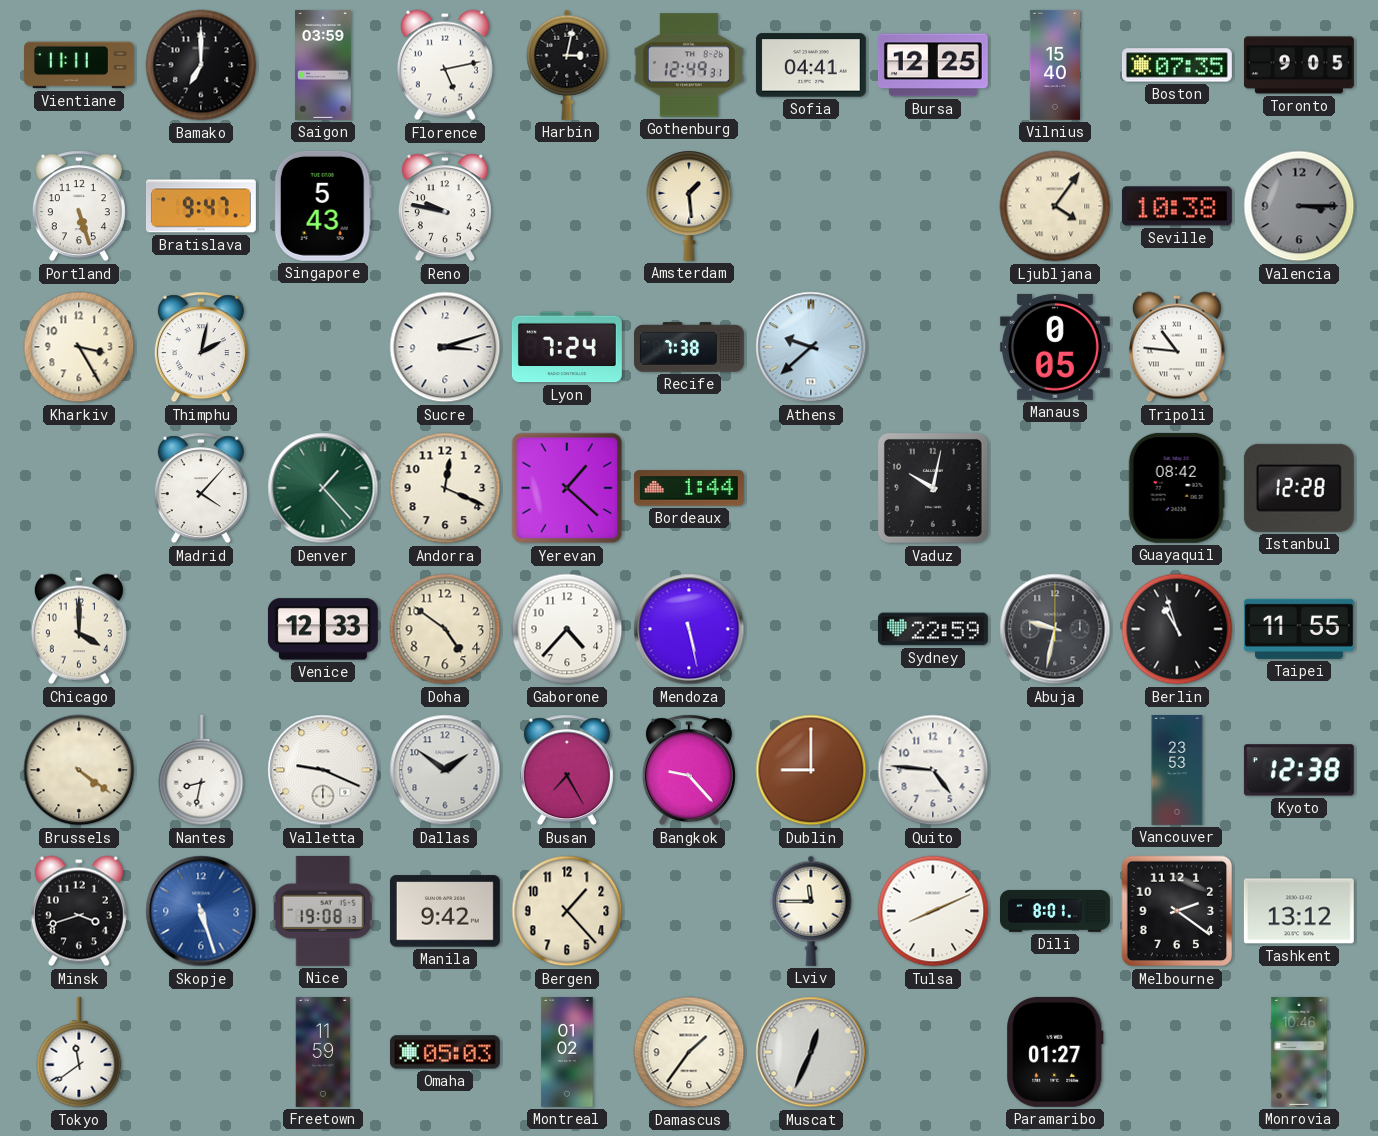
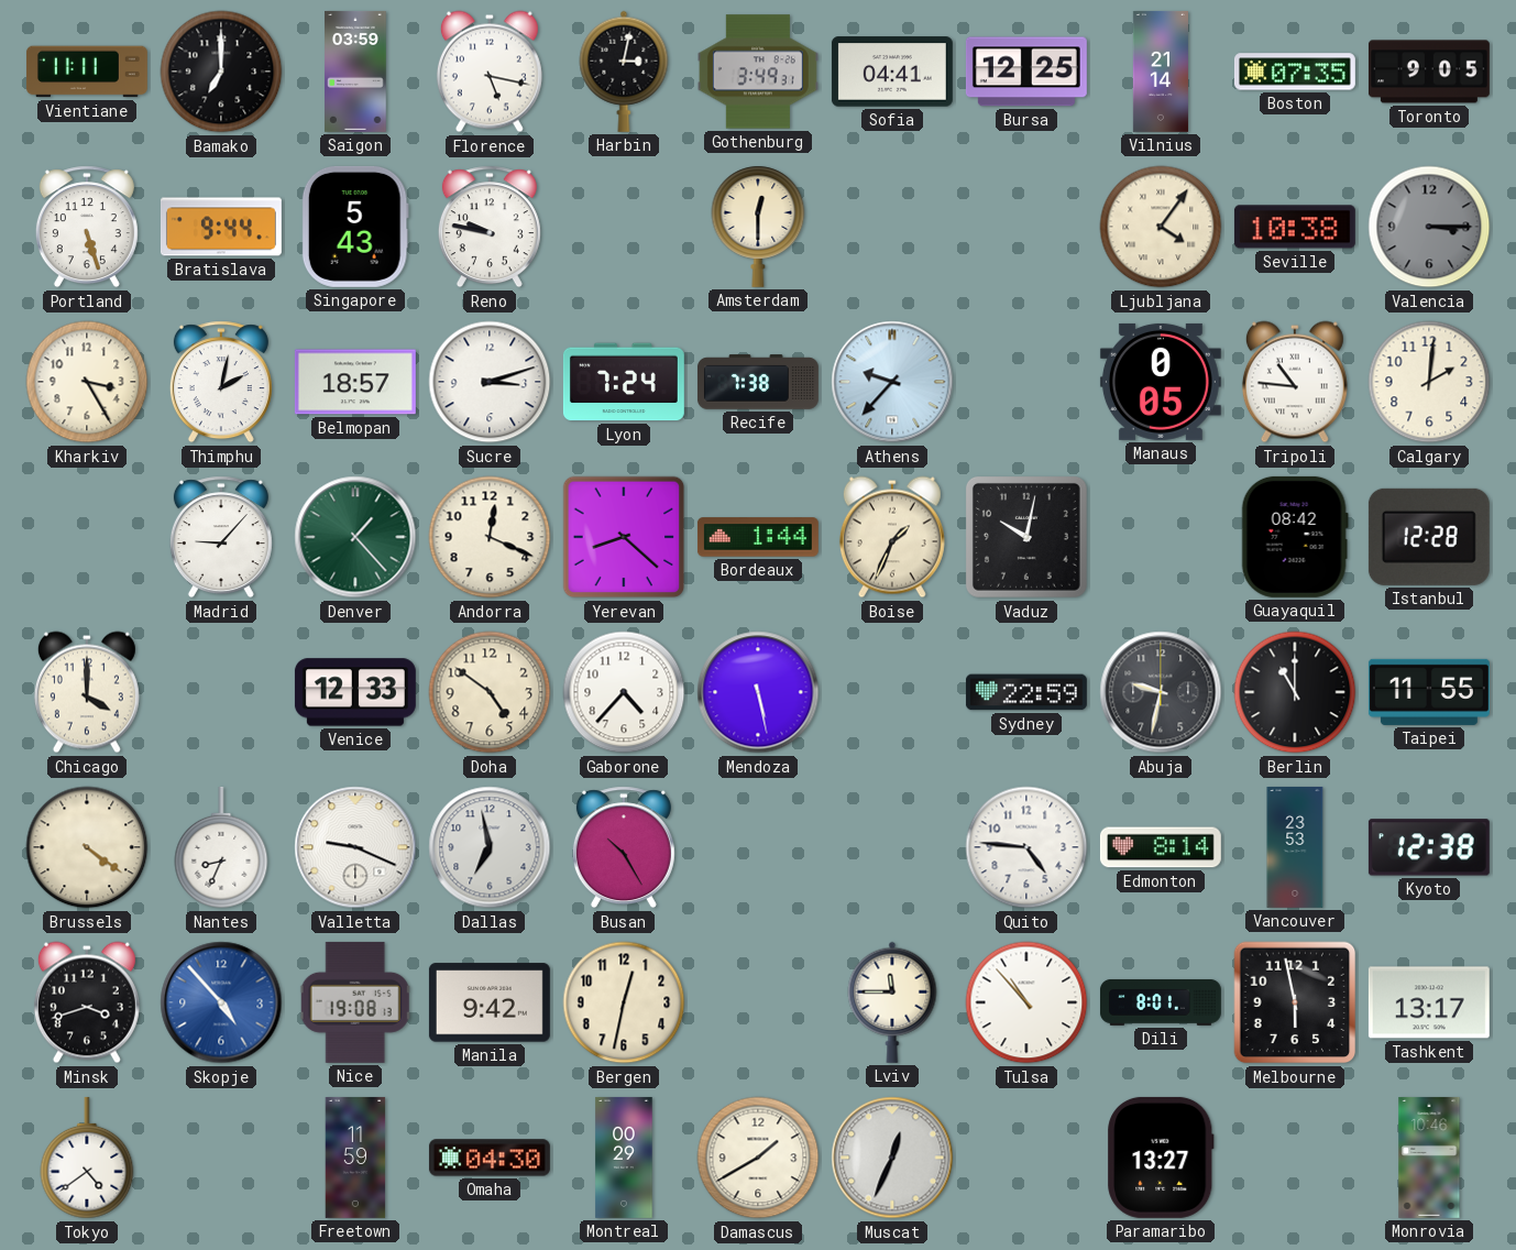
Florence: 5:13 -> 5:17
Gothenburg: 12:49 -> 3:49
Vilnius: 15:40 -> 21:14
Bratislava: 9:47 -> 9:44
Amsterdam: 1:29 -> 12:30
Belmopan: none -> 18:57
Athens: 9:38 -> 9:37
Calgary: none -> 2:01
Madrid: 4:07 -> 9:07
Yerevan: 1:22 -> 8:22
Boise: none -> 1:34
Berlin: 10:57 -> 11:00
Nantes: 8:32 -> 8:34
Dallas: 1:51 -> 6:58
Busan: 7:25 -> 10:25
Bangkok: 9:23 -> none
Dublin: 9:00 -> none
Edmonton: none -> 8:14
Skopje: 5:27 -> 4:53
Bergen: 1:23 -> 12:32
Tulsa: 8:11 -> 10:53
Melbourne: 2:21 -> 5:58
Tashkent: 13:12 -> 13:17
Tokyo: 11:39 -> 4:39
Omaha: 05:03 -> 04:30
Montreal: 01:02 -> 00:29
Damascus: 1:36 -> 1:40
Paramaribo: 01:27 -> 13:27
